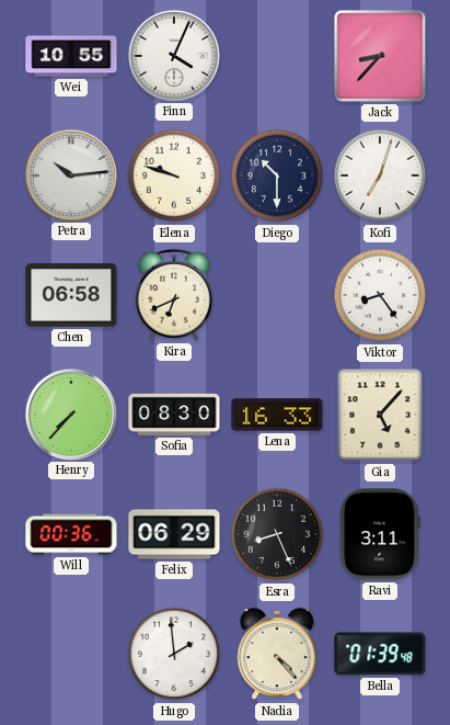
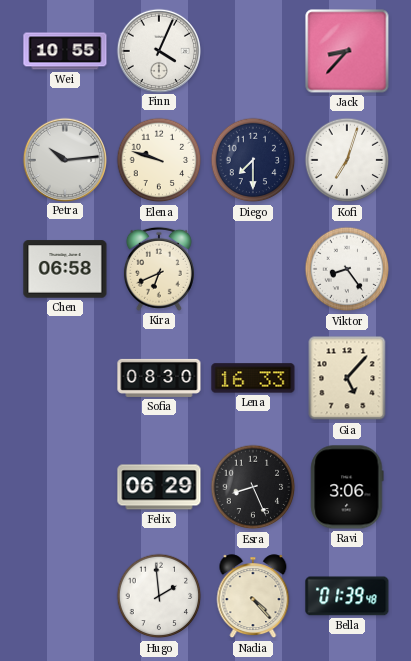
Diego: 10:30 -> 7:30
Henry: 7:37 -> none
Will: 00:36 -> none
Ravi: 3:11 -> 3:06
